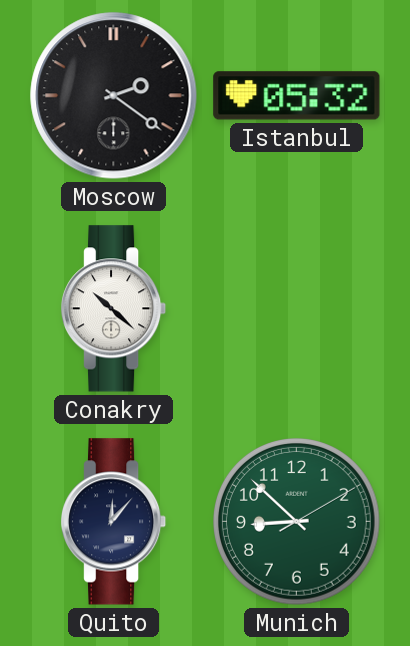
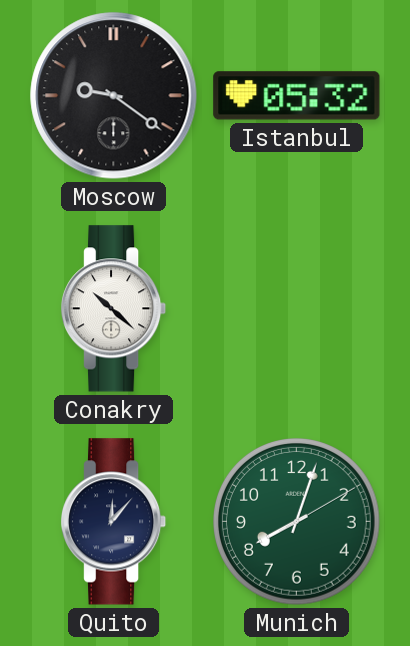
Moscow: 2:21 -> 9:21
Munich: 8:52 -> 8:03
